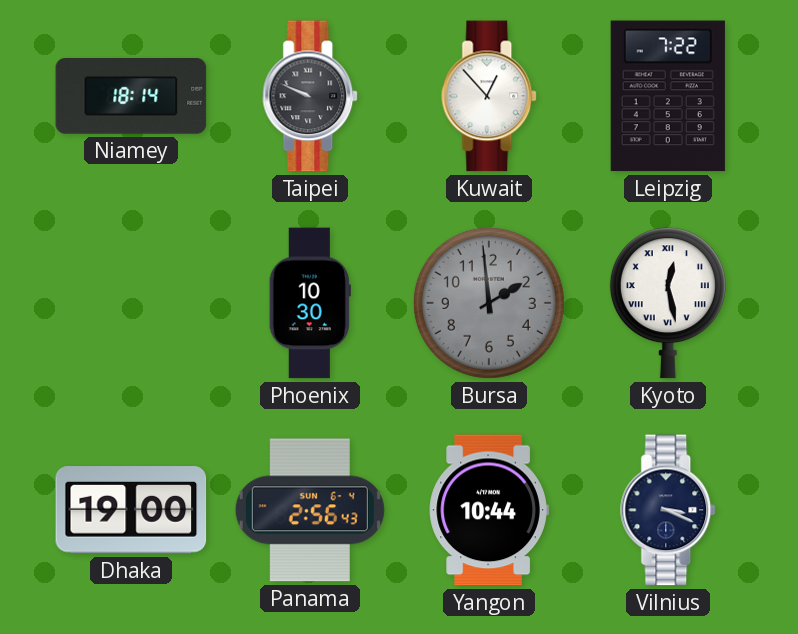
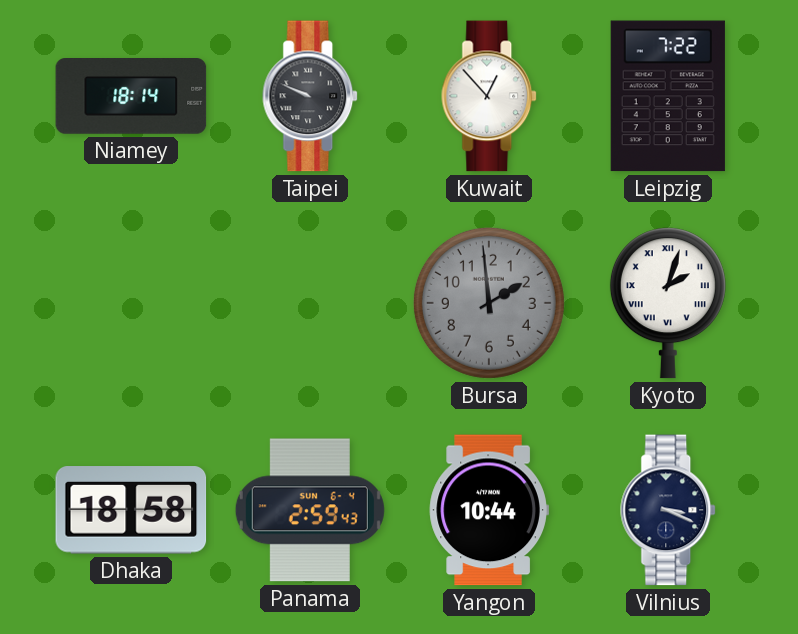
Phoenix: 10:30 -> none
Kyoto: 12:28 -> 2:03
Dhaka: 19:00 -> 18:58
Panama: 2:56 -> 2:59
